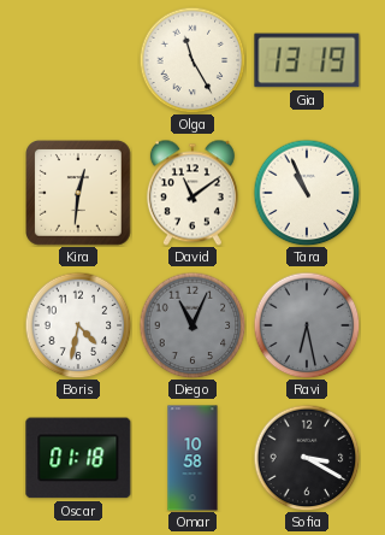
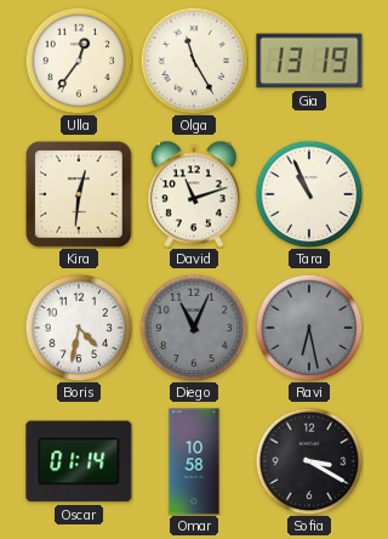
Ulla: none -> 12:36
David: 11:09 -> 11:12
Oscar: 01:18 -> 01:14
